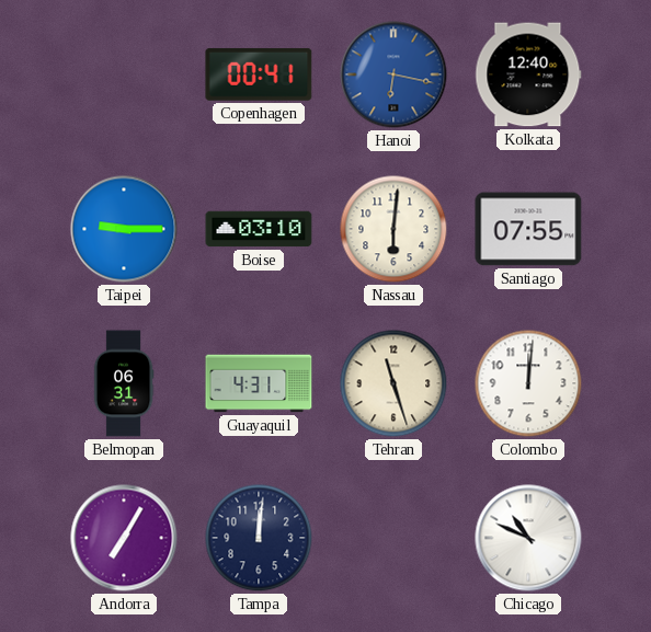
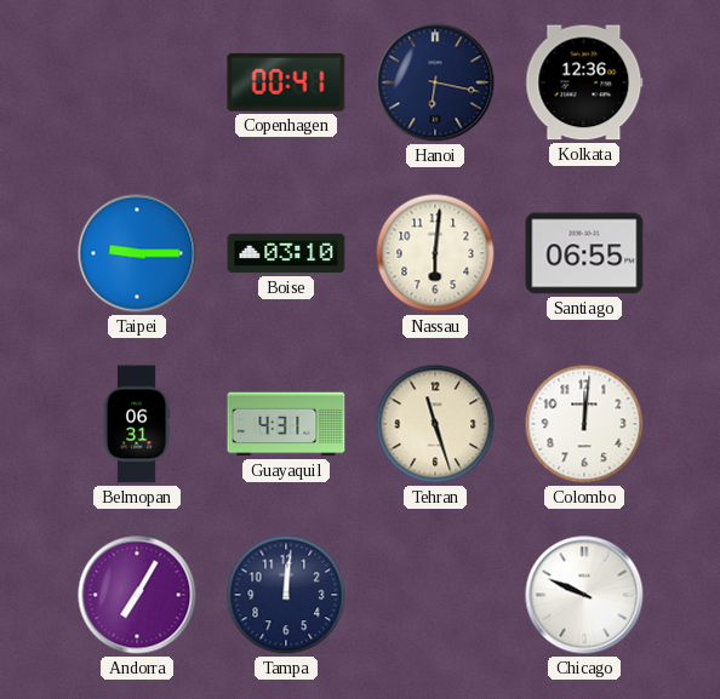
Hanoi dial: blue -> navy
Kolkata: 12:40 -> 12:36
Santiago: 07:55 -> 06:55
Chicago: 10:49 -> 9:49
